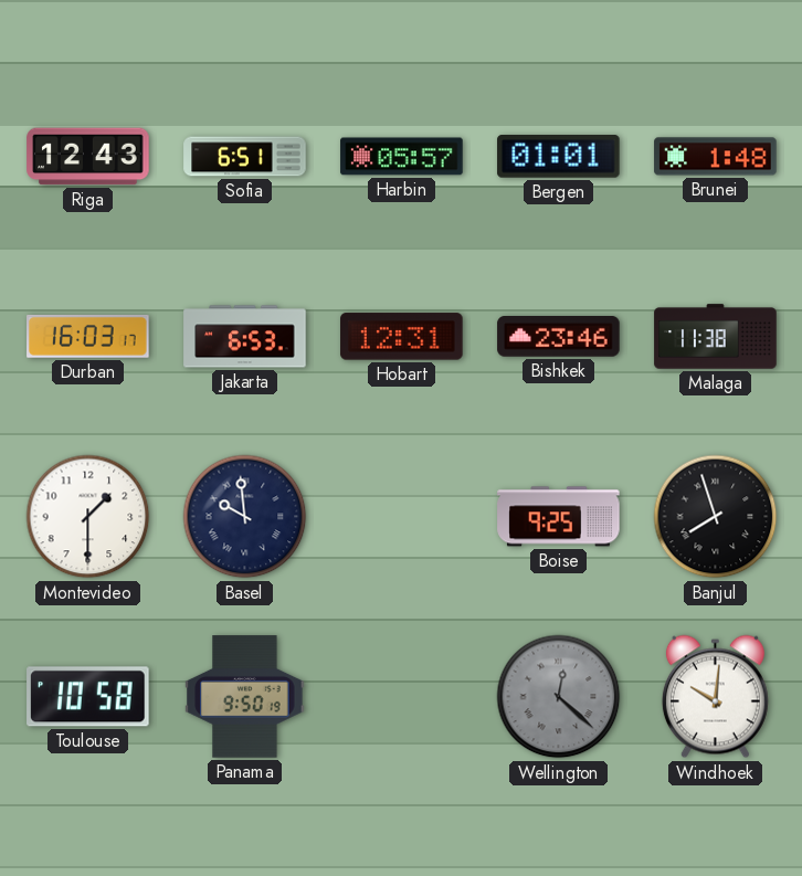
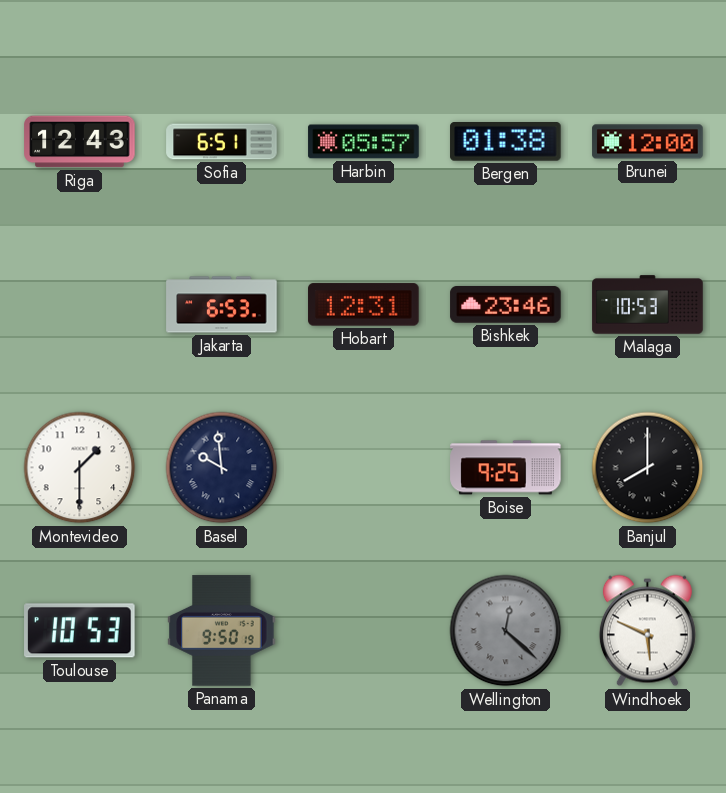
Bergen: 01:01 -> 01:38
Brunei: 1:48 -> 12:00
Durban: 16:03 -> none
Malaga: 11:38 -> 10:53
Banjul: 7:57 -> 8:00
Toulouse: 10:58 -> 10:53
Windhoek: 10:01 -> 5:49
